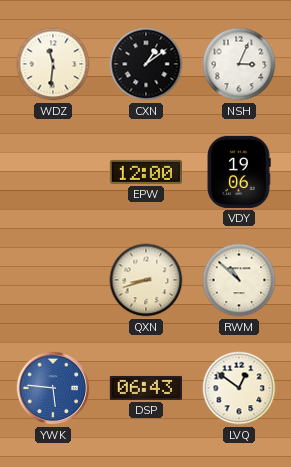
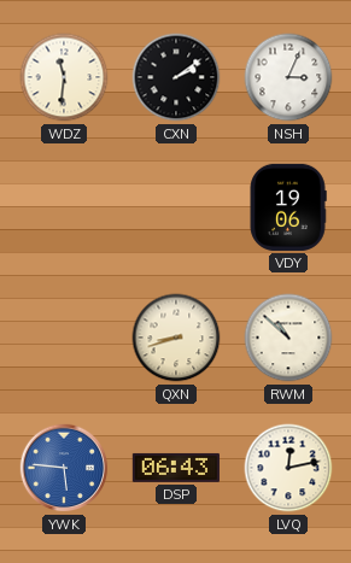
CXN: 1:09 -> 2:09
EPW: 12:00 -> none
LVQ: 12:51 -> 12:13
